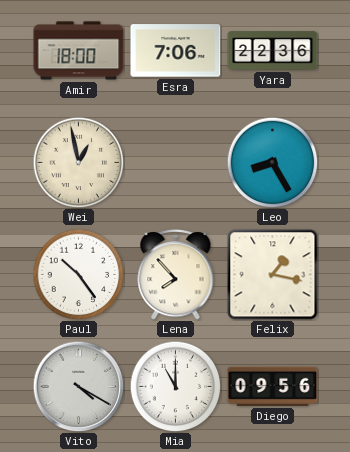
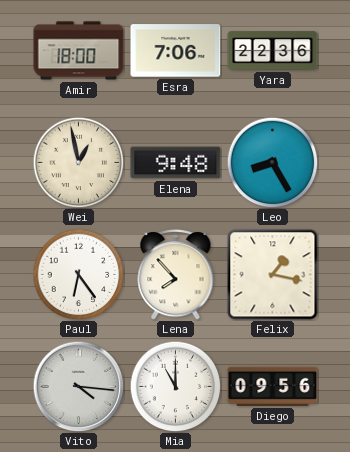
Elena: none -> 9:48
Paul: 10:24 -> 6:24
Vito: 4:20 -> 4:16
